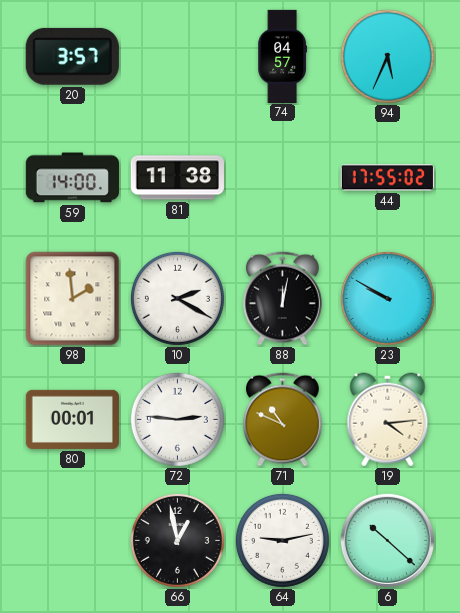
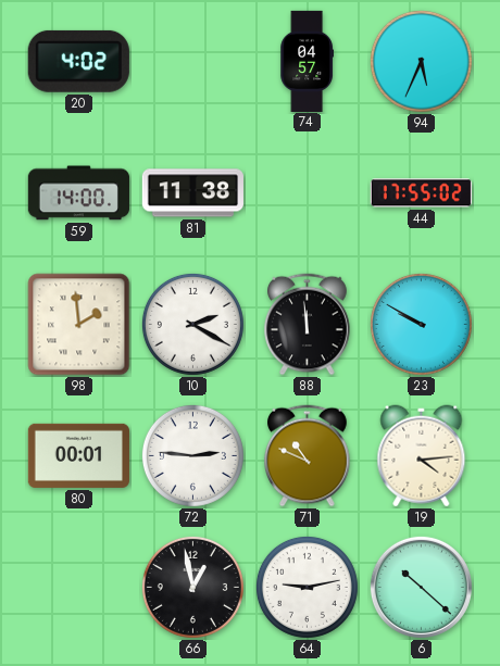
20: 3:57 -> 4:02
88: 12:02 -> 11:59
